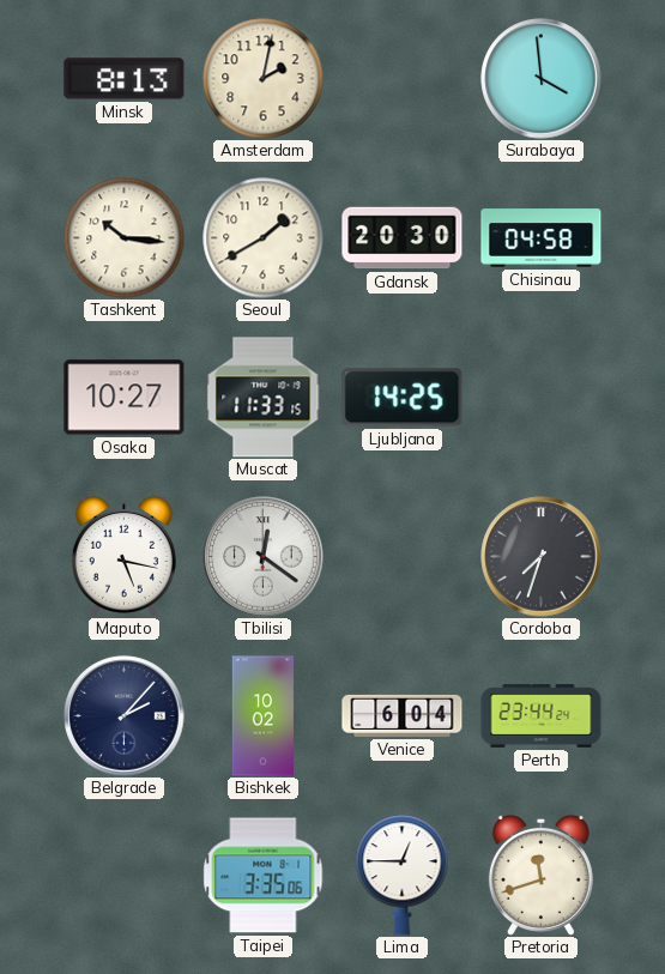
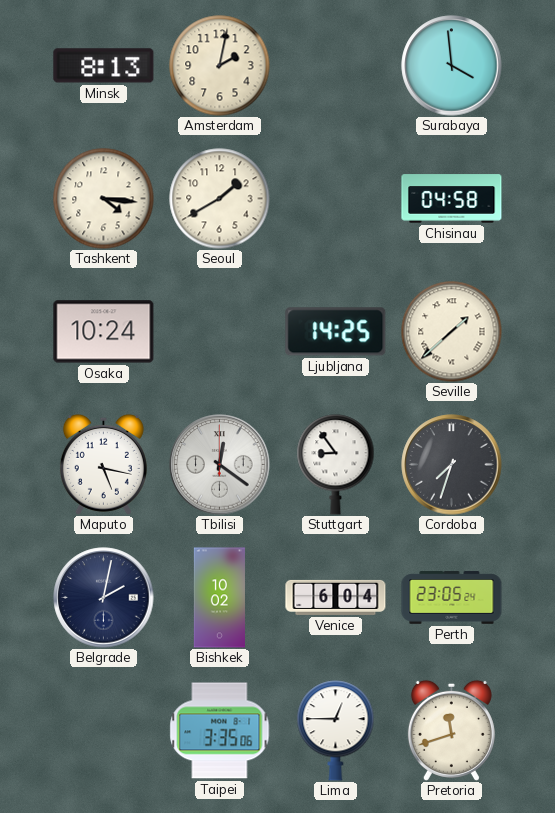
Tashkent: 10:16 -> 4:16
Gdansk: 20:30 -> none
Osaka: 10:27 -> 10:24
Muscat: 11:33 -> none
Seville: none -> 1:38
Stuttgart: none -> 8:54
Belgrade: 2:07 -> 2:02
Perth: 23:44 -> 23:05
